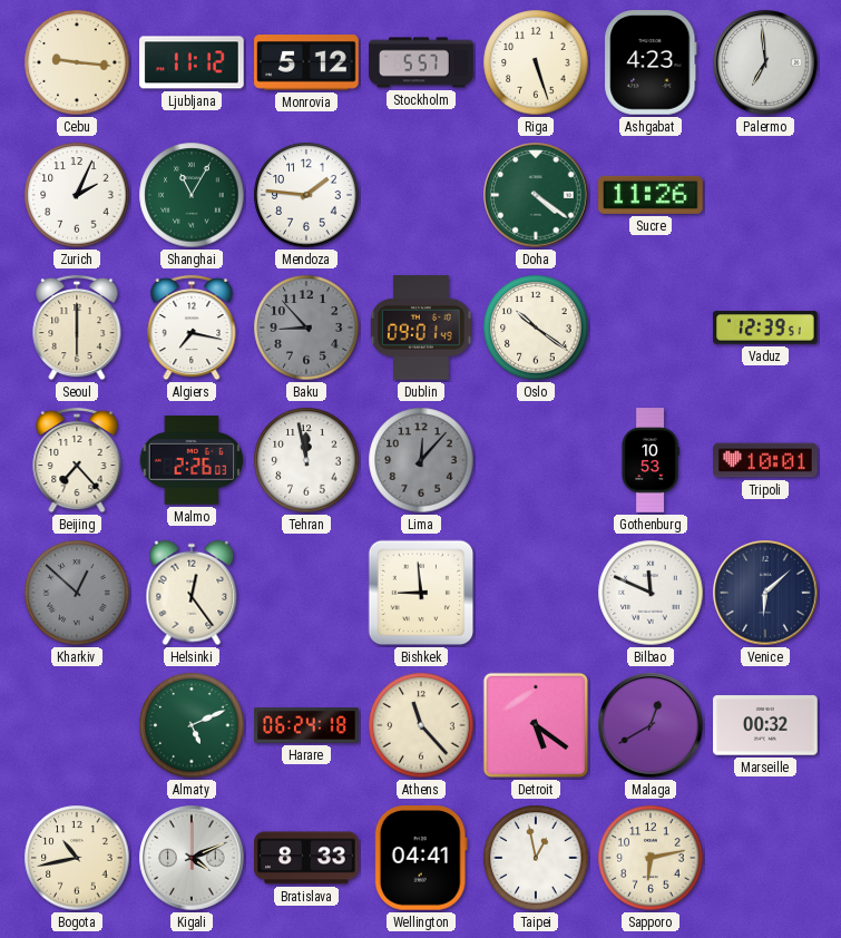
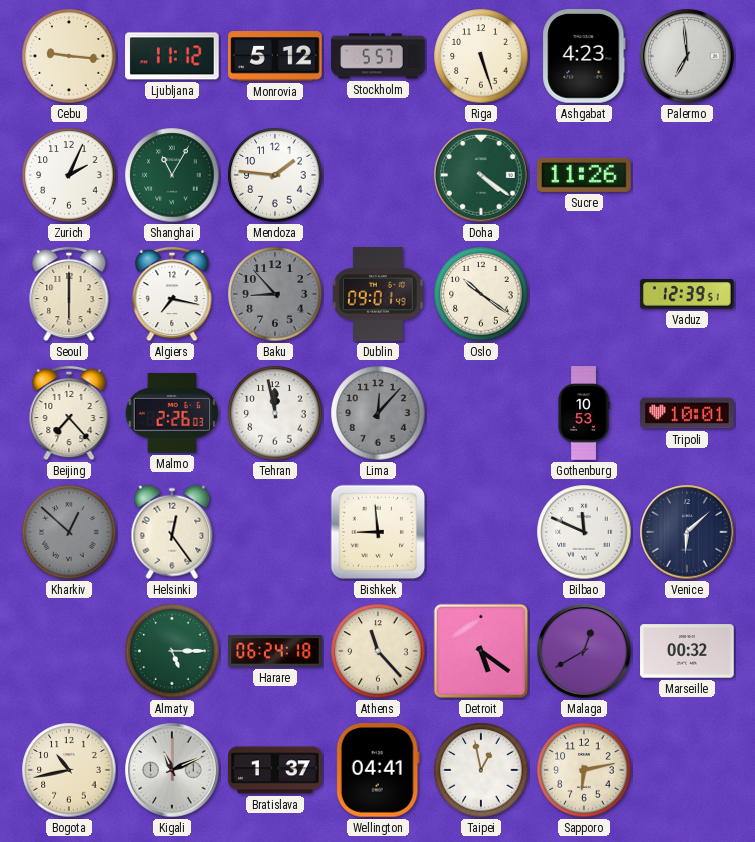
Almaty: 5:11 -> 5:15
Kigali: 4:11 -> 11:11
Bratislava: 8:33 -> 1:37
